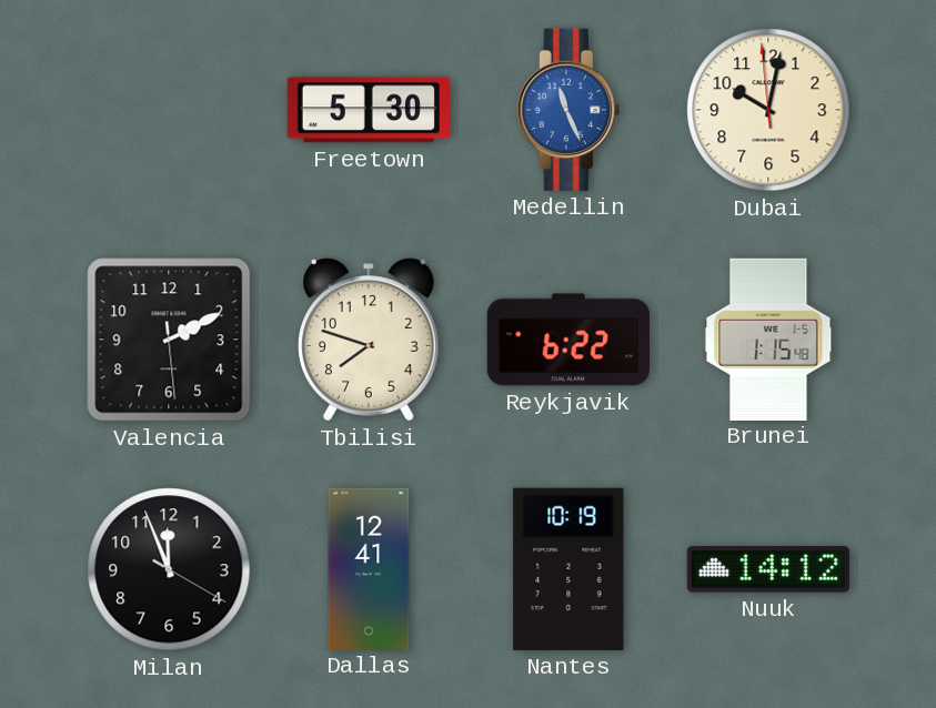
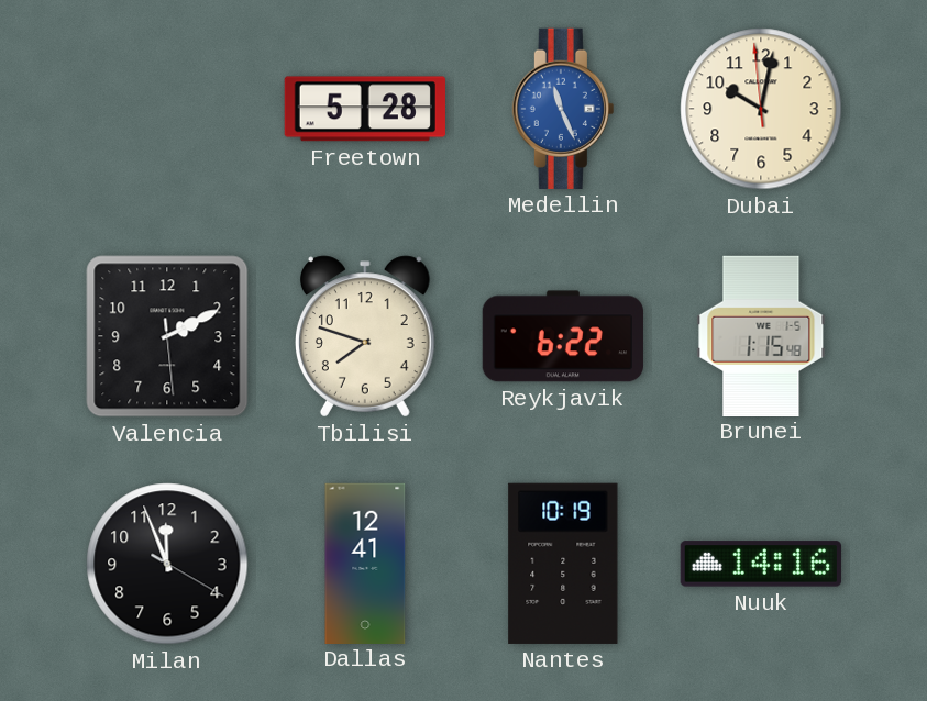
Freetown: 5:30 -> 5:28
Nuuk: 14:12 -> 14:16
